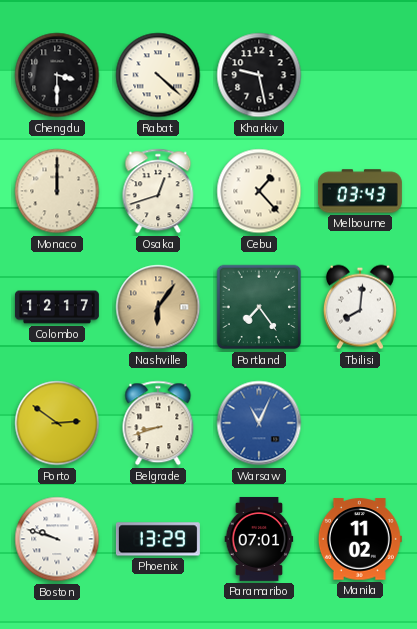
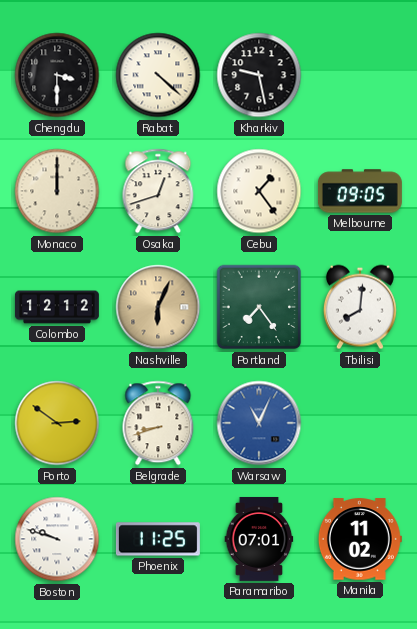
Cebu: 1:23 -> 1:24
Melbourne: 03:43 -> 09:05
Colombo: 12:17 -> 12:12
Nashville: 6:06 -> 6:04
Phoenix: 13:29 -> 11:25
